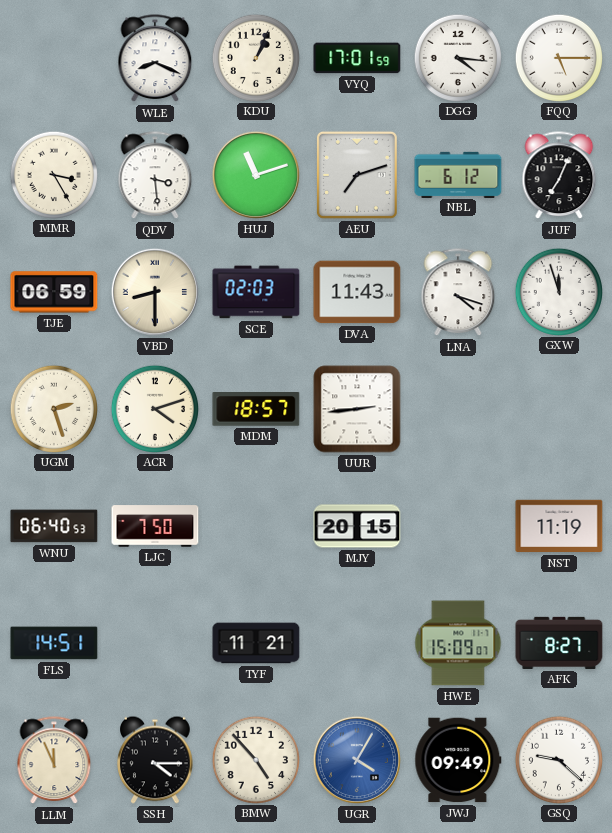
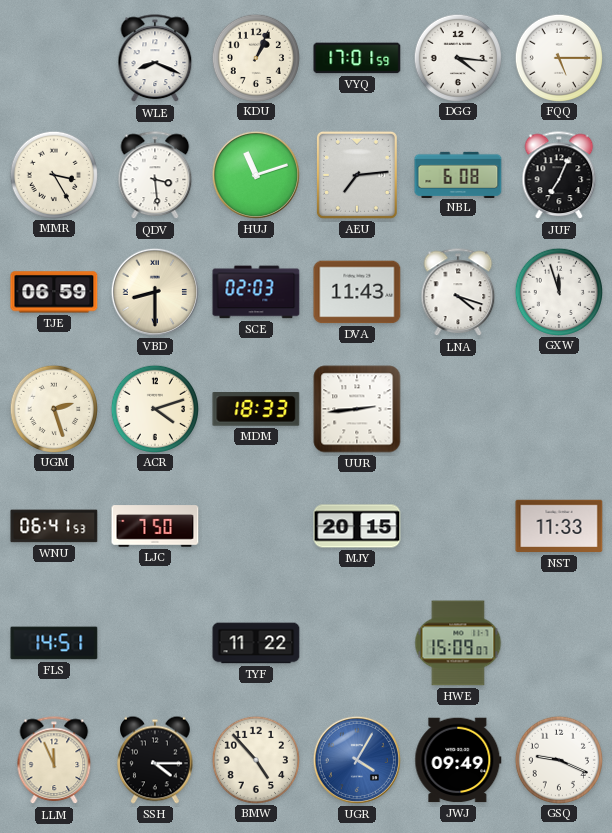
AEU: 7:12 -> 7:14
NBL: 6:12 -> 6:08
MDM: 18:57 -> 18:33
WNU: 06:40 -> 06:41
NST: 11:19 -> 11:33
TYF: 11:21 -> 11:22
AFK: 8:27 -> none
GSQ: 9:22 -> 9:19
